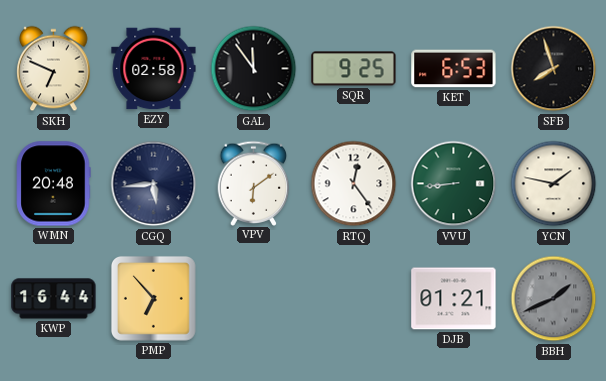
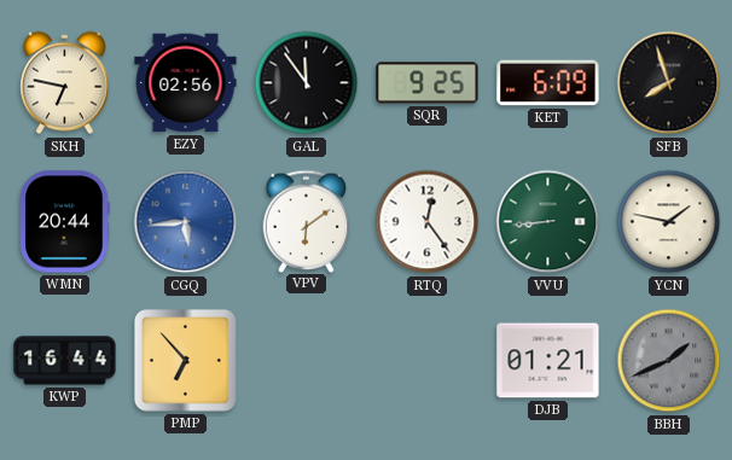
SKH: 6:49 -> 6:47
EZY: 02:58 -> 02:56
KET: 6:53 -> 6:09
WMN: 20:48 -> 20:44
CGQ dial: navy -> blue
